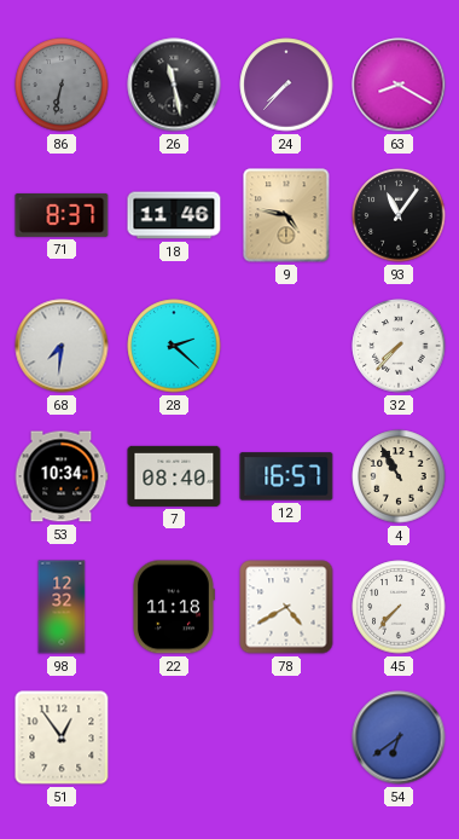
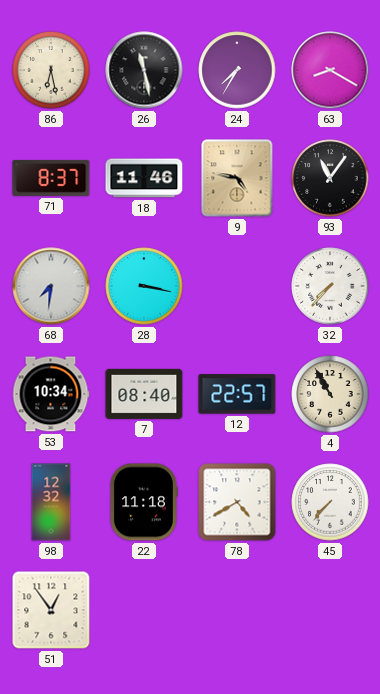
86: 6:32 -> 6:28
86 dial: grey -> cream
24: 7:37 -> 7:35
28: 2:22 -> 3:17
12: 16:57 -> 22:57
54: 6:39 -> none
